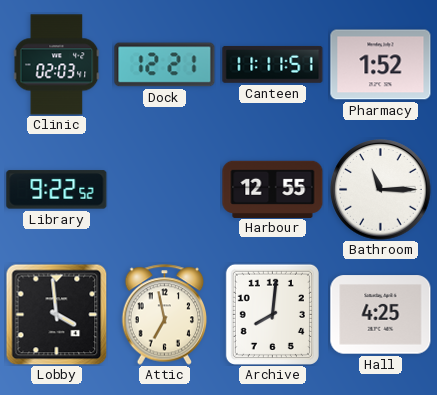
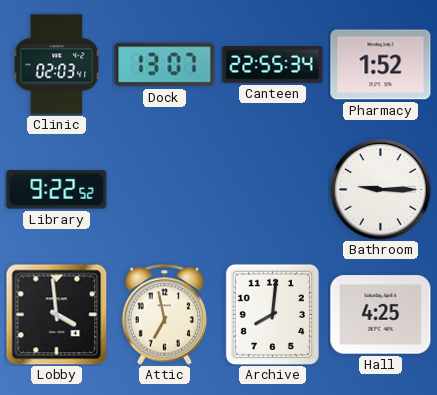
Dock: 12:21 -> 13:07
Canteen: 11:11 -> 22:55
Harbour: 12:55 -> none
Bathroom: 11:15 -> 9:15
